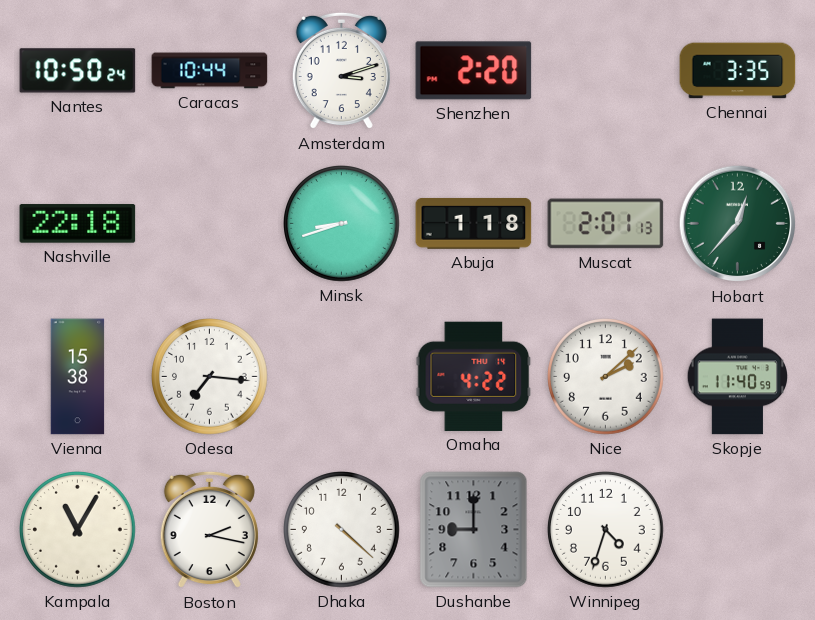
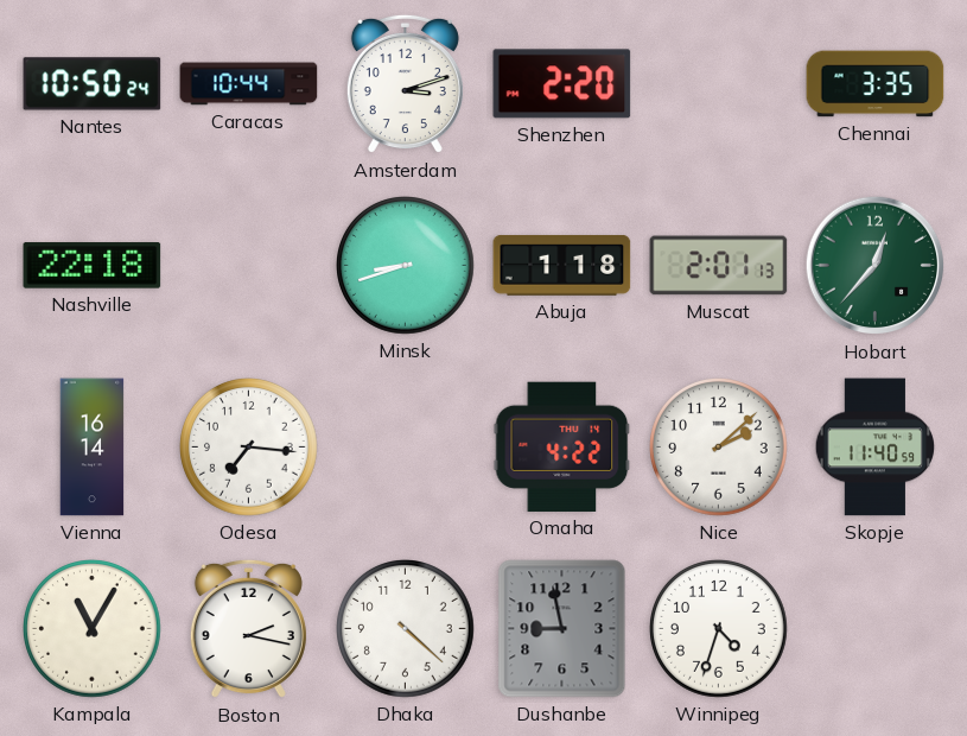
Vienna: 15:38 -> 16:14
Dushanbe: 9:00 -> 8:58
